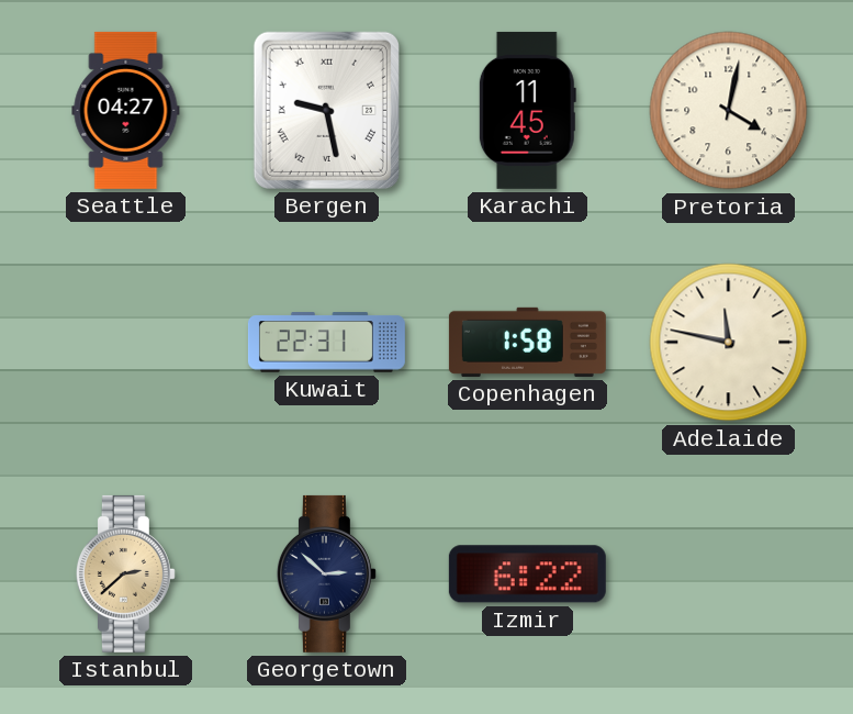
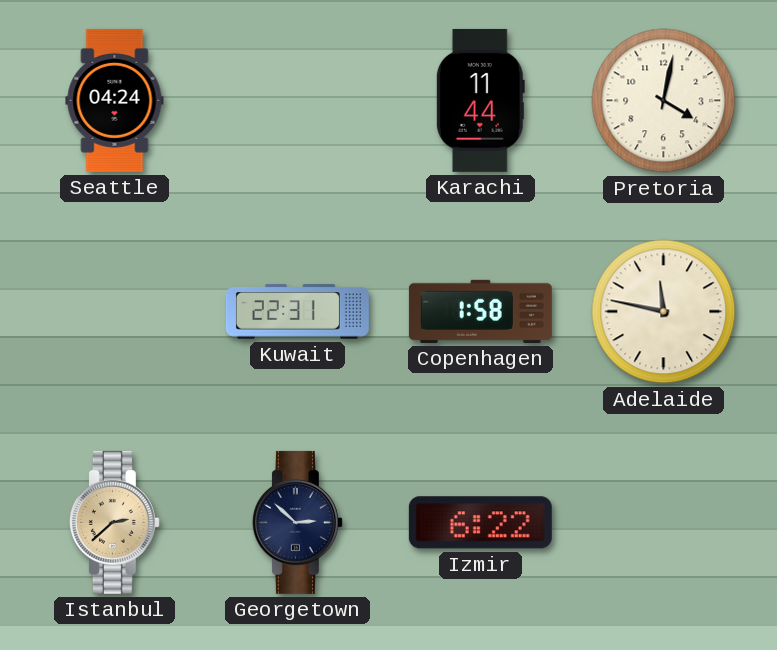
Seattle: 04:27 -> 04:24
Bergen: 9:28 -> none
Karachi: 11:45 -> 11:44
